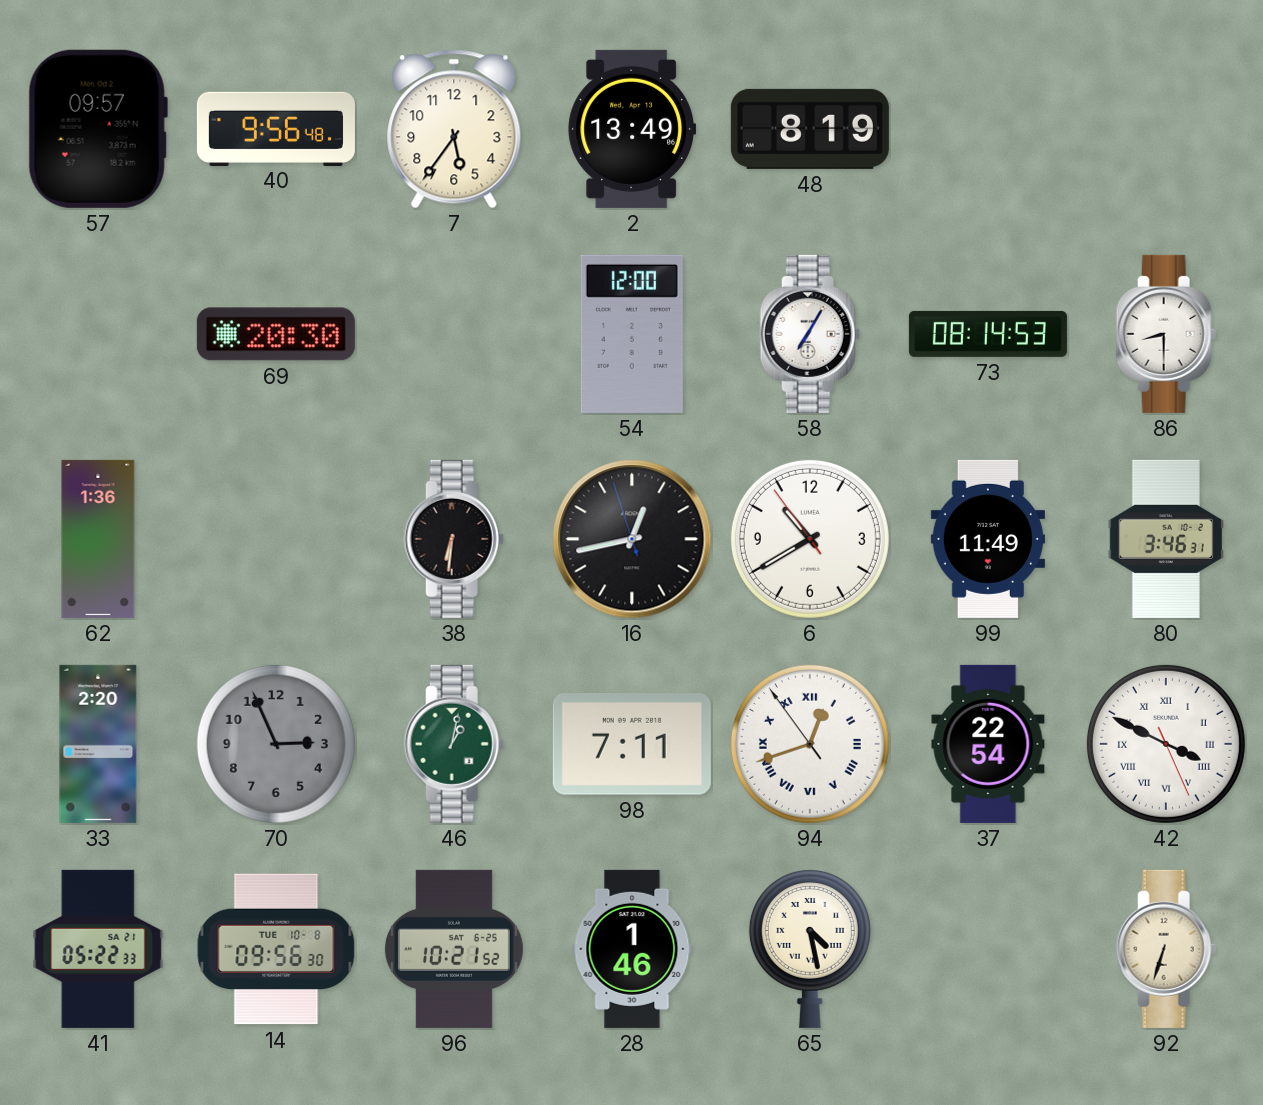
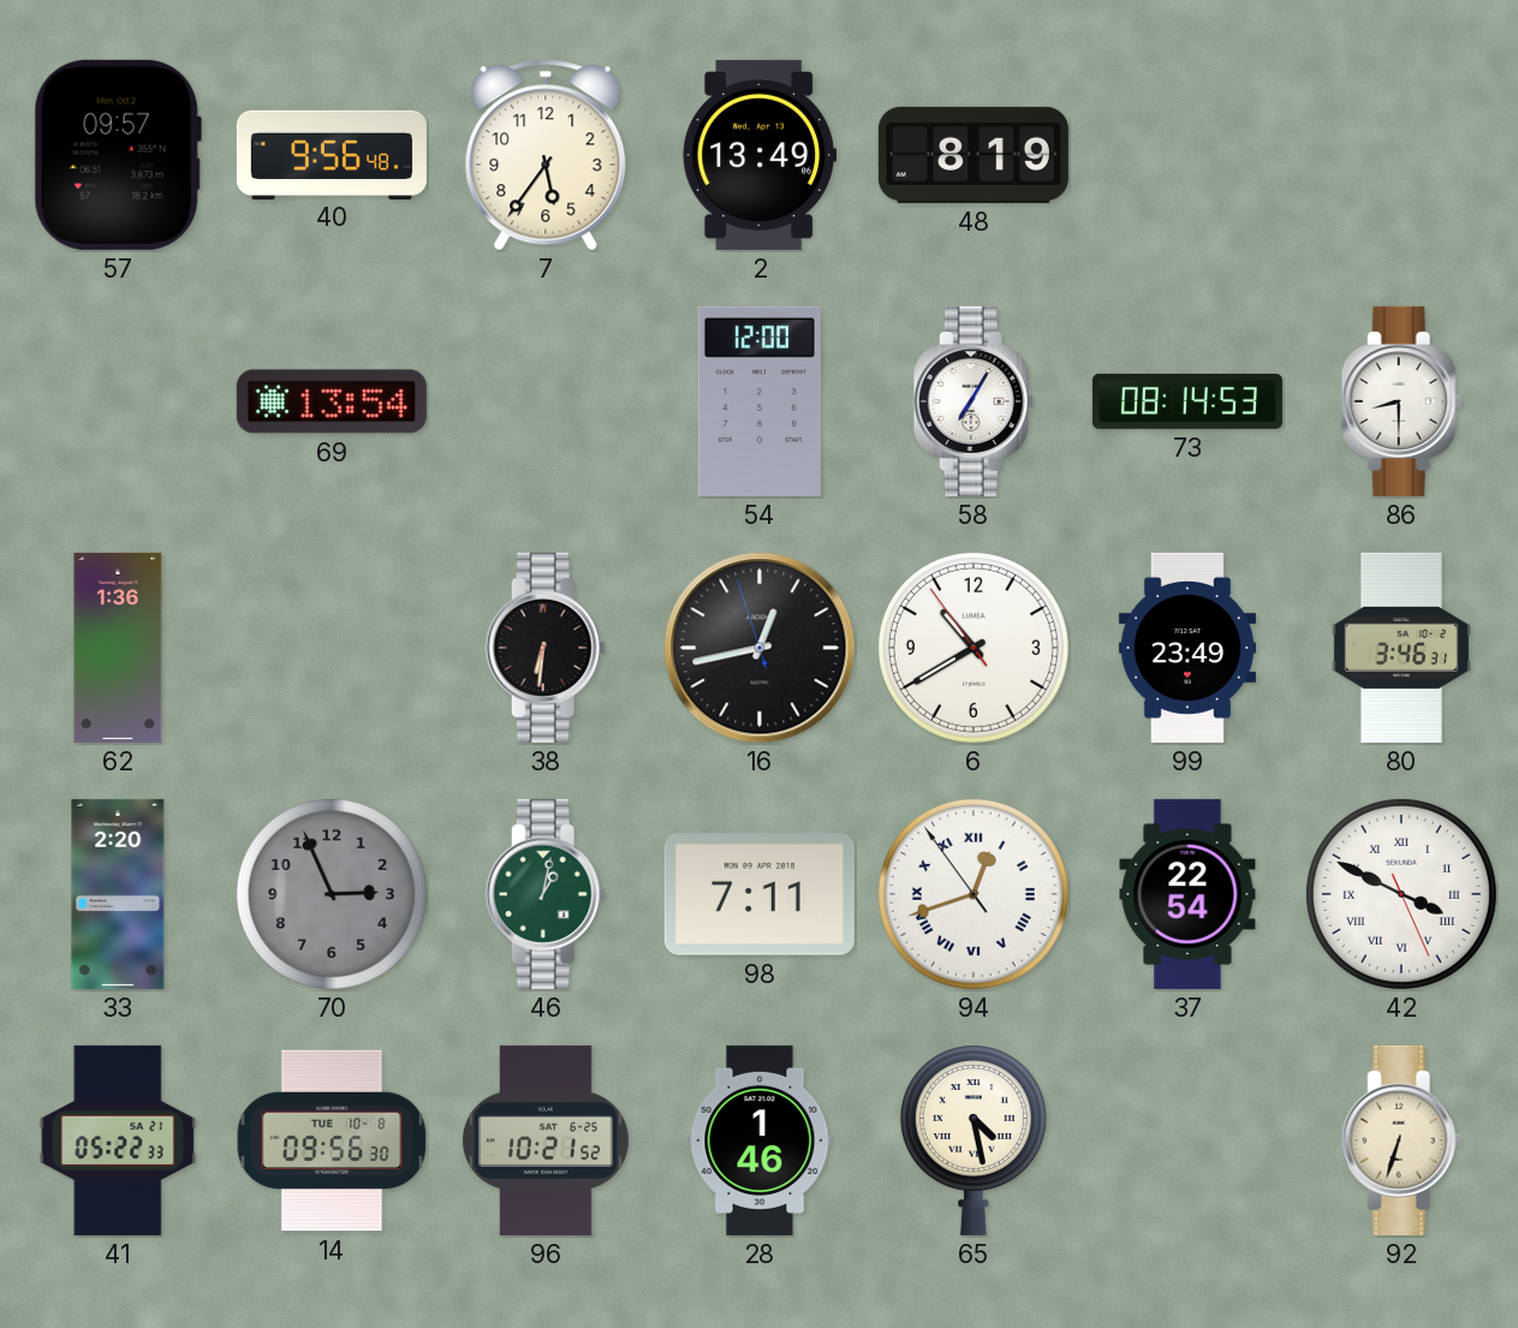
69: 20:30 -> 13:54
99: 11:49 -> 23:49
